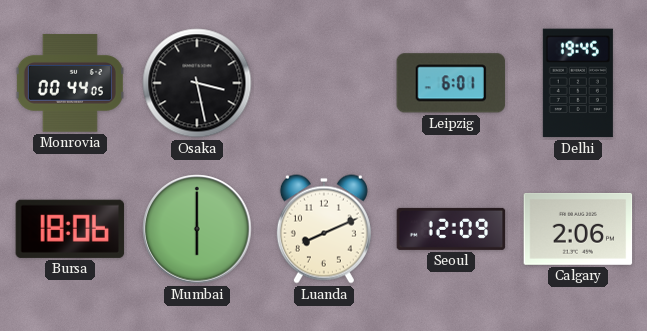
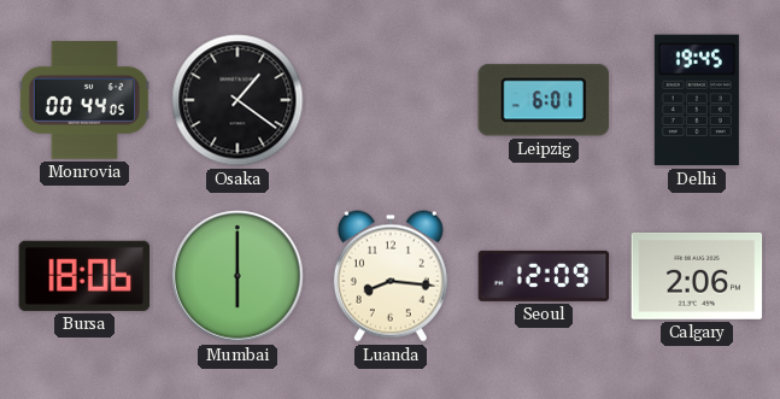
Osaka: 3:28 -> 1:21
Luanda: 8:11 -> 8:16
